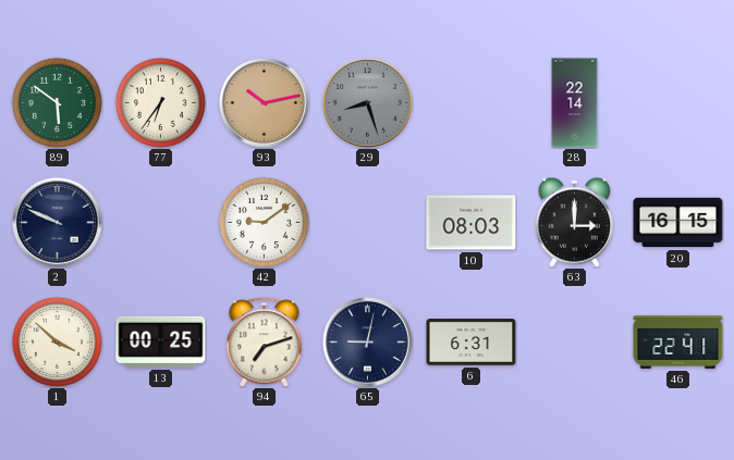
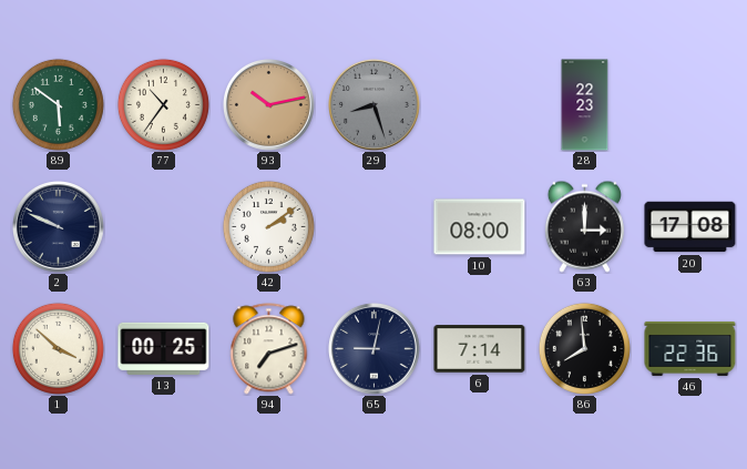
77: 6:36 -> 10:36
28: 22:14 -> 22:23
42: 9:09 -> 2:09
10: 08:03 -> 08:00
20: 16:15 -> 17:08
6: 6:31 -> 7:14
86: none -> 7:59
46: 22:41 -> 22:36
